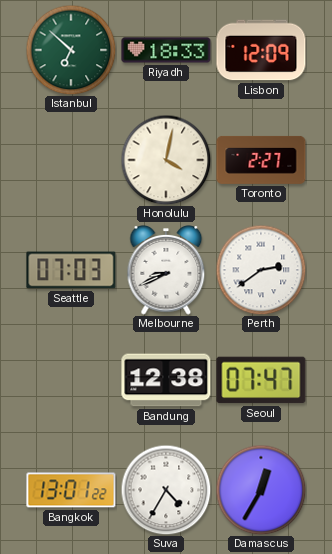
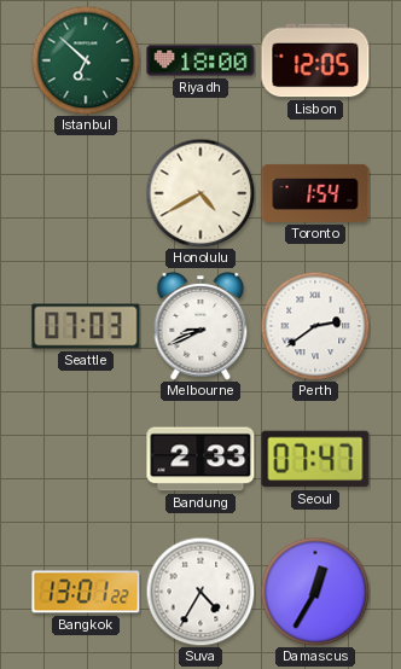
Riyadh: 18:33 -> 18:00
Lisbon: 12:09 -> 12:05
Honolulu: 4:02 -> 4:40
Toronto: 2:27 -> 1:54
Bandung: 12:38 -> 2:33
